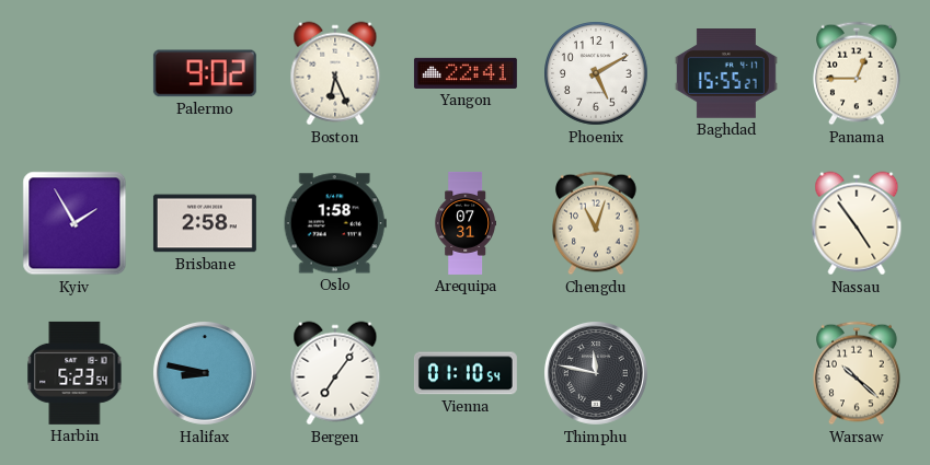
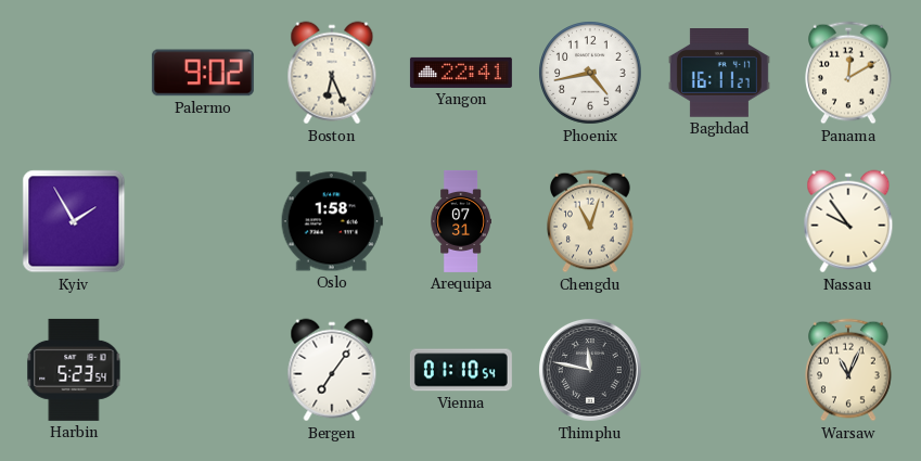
Phoenix: 5:10 -> 4:43
Baghdad: 15:55 -> 16:11
Panama: 12:45 -> 12:10
Brisbane: 2:58 -> none
Nassau: 4:54 -> 9:54
Halifax: 8:47 -> none
Warsaw: 10:22 -> 11:04
